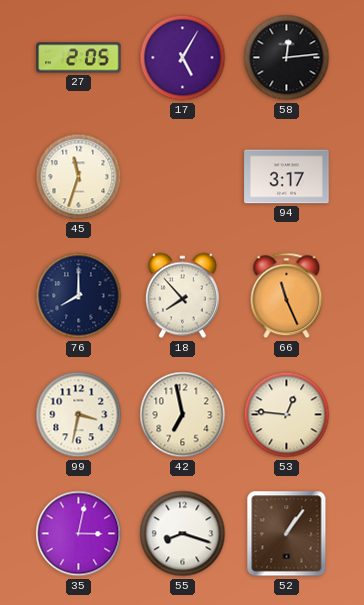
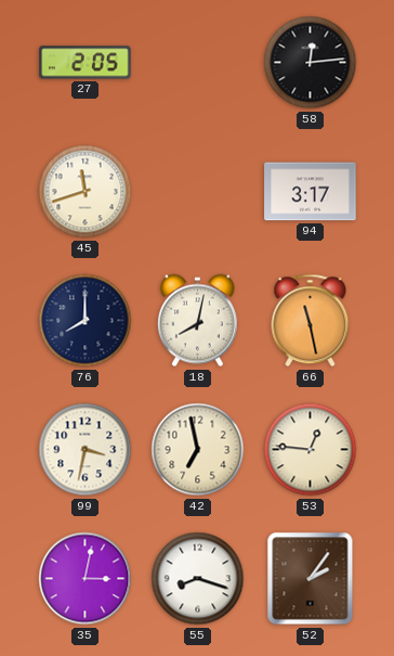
17: 5:05 -> none
45: 11:33 -> 11:42
18: 7:53 -> 8:02
66: 11:26 -> 11:28
52: 1:06 -> 2:06
